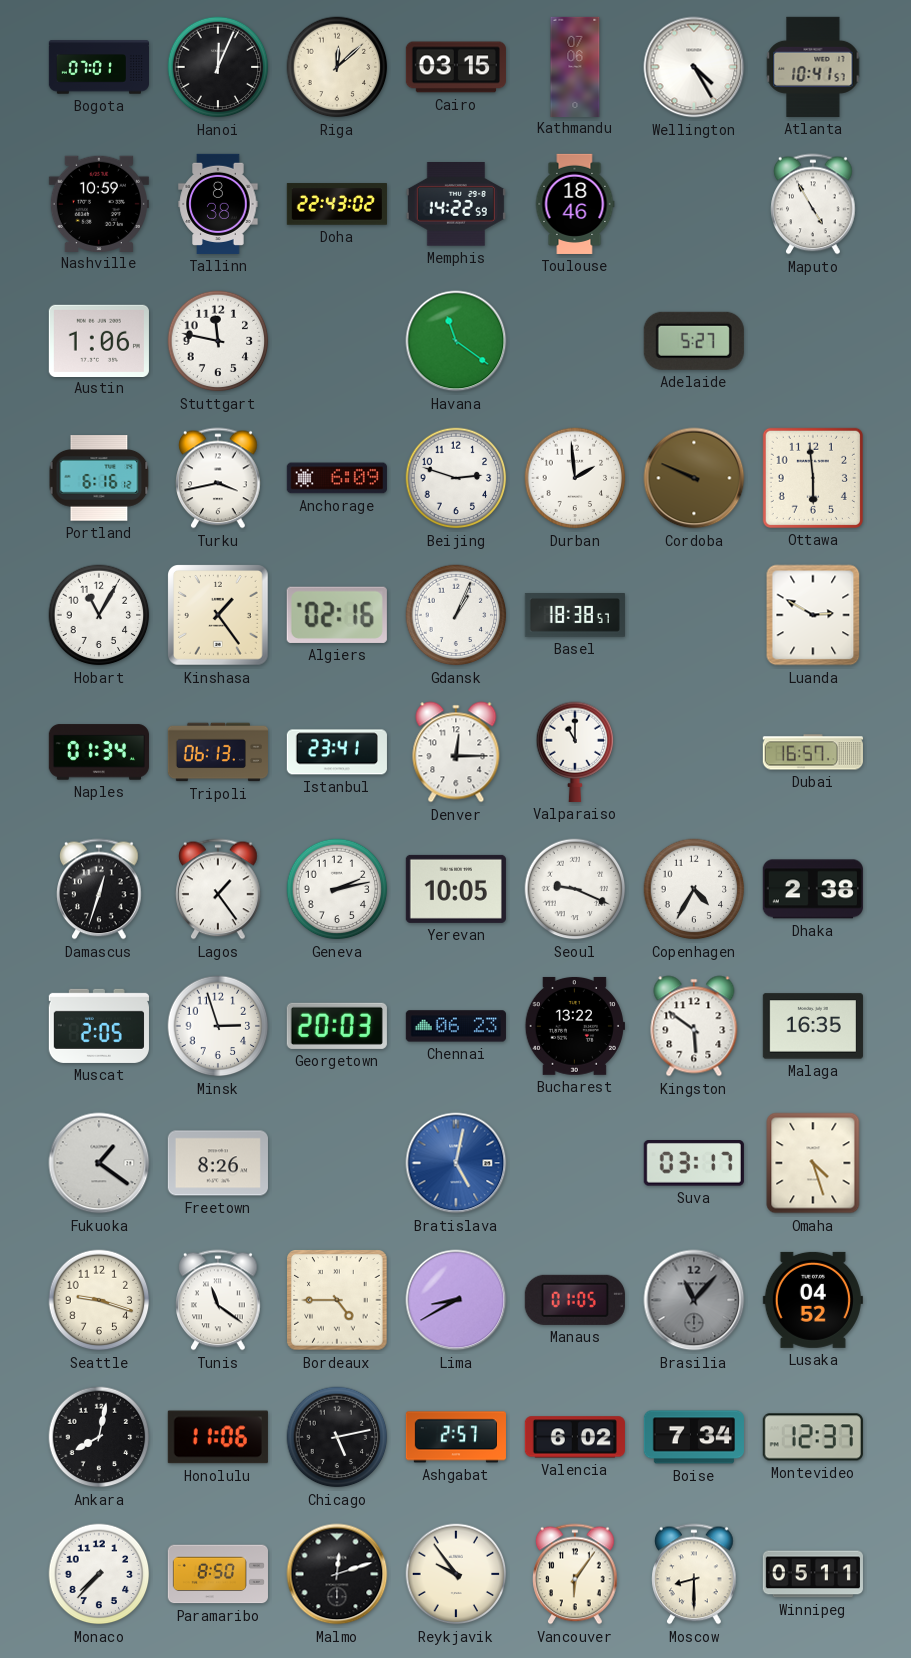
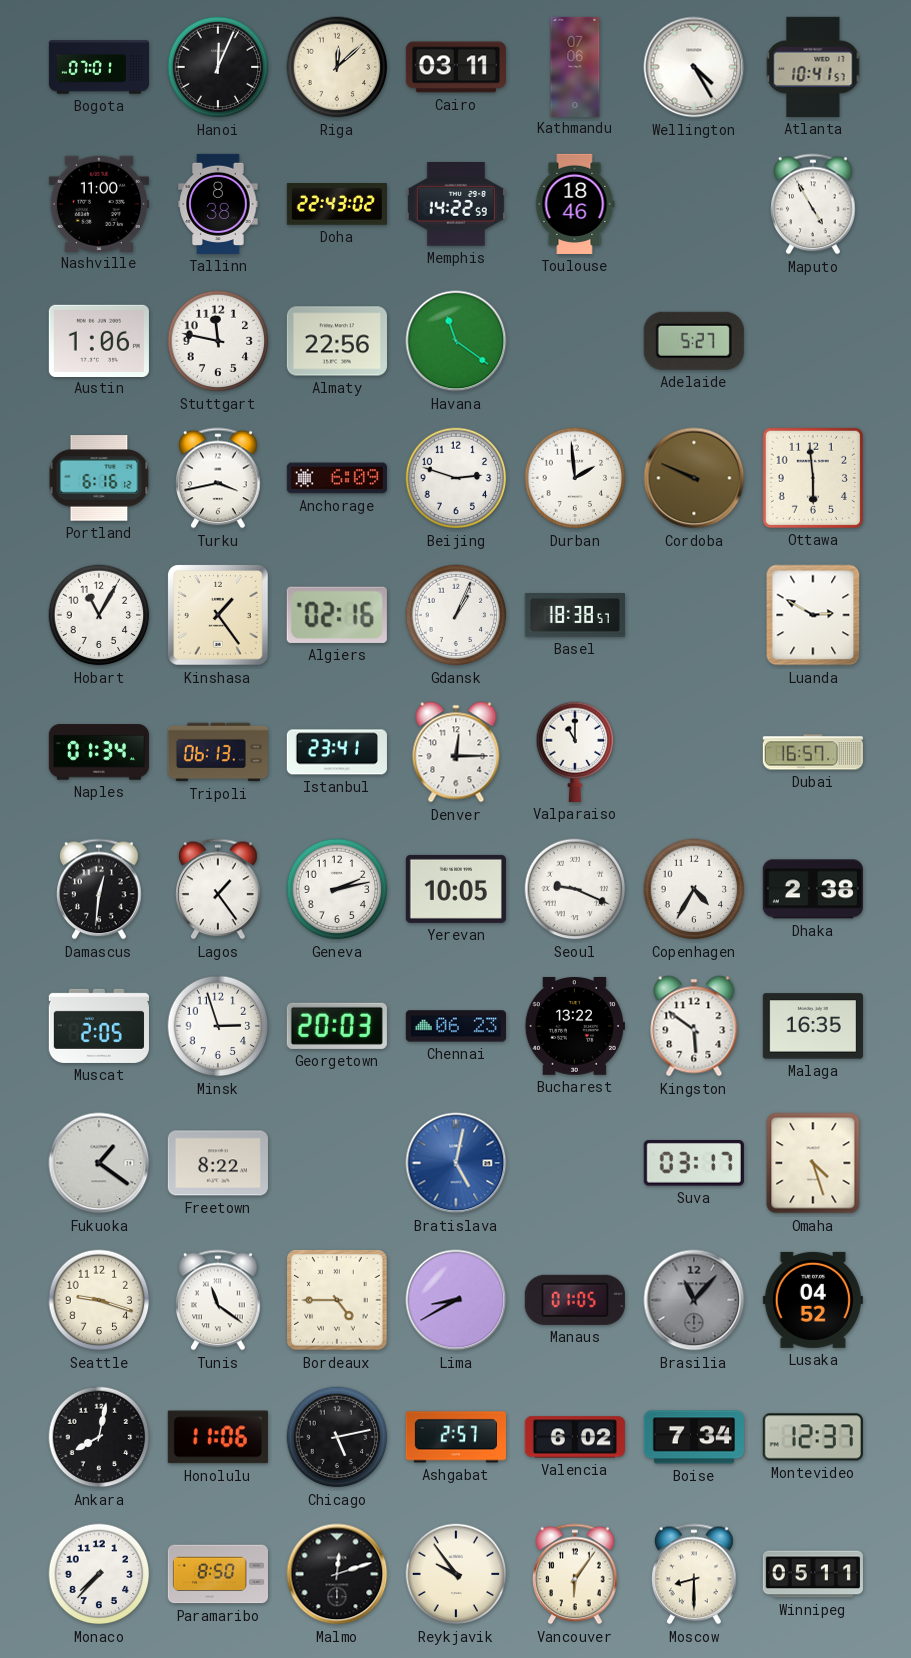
Cairo: 03:15 -> 03:11
Nashville: 10:59 -> 11:00
Almaty: none -> 22:56
Damascus: 12:33 -> 12:31
Freetown: 8:26 -> 8:22
